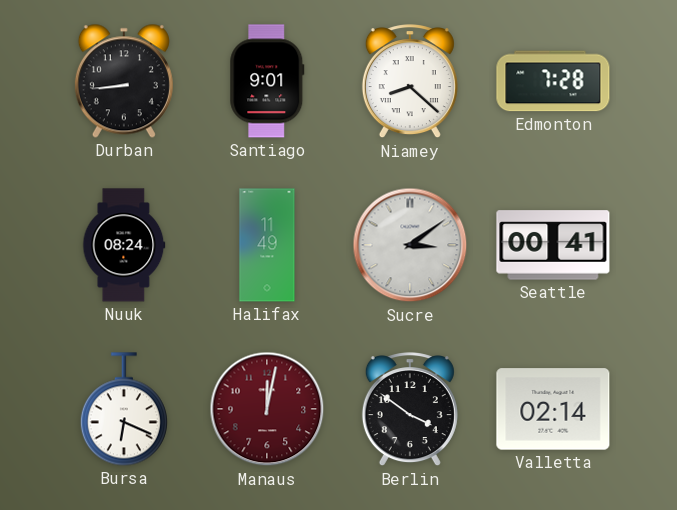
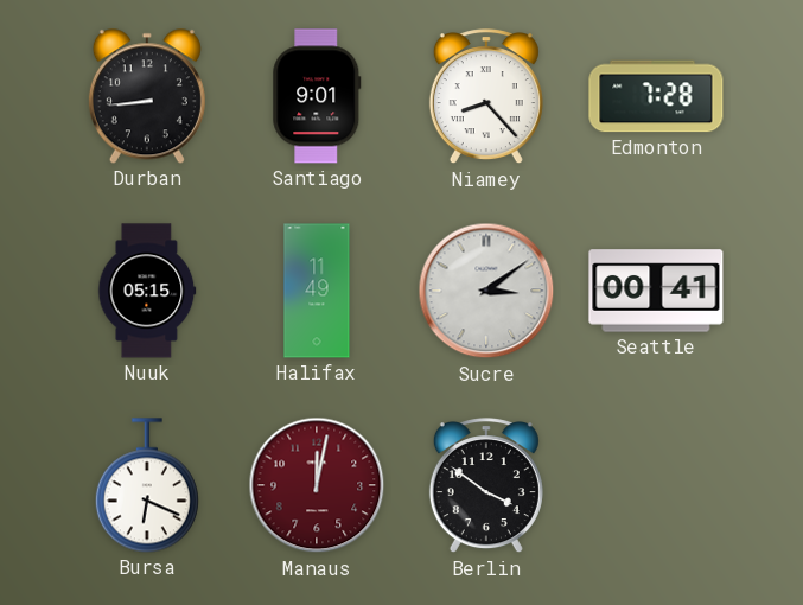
Niamey: 8:22 -> 8:23
Nuuk: 08:24 -> 05:15
Valletta: 02:14 -> none
